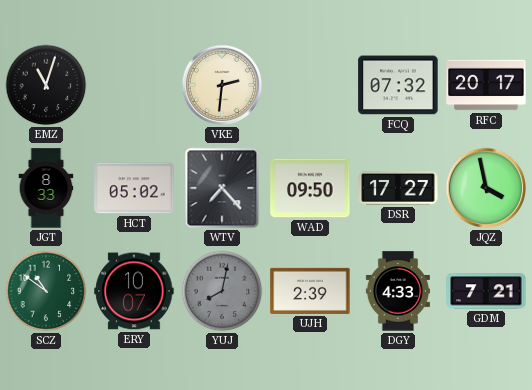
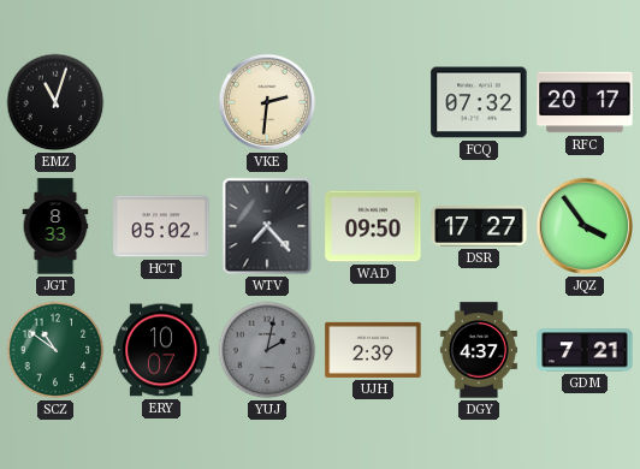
JQZ: 3:58 -> 3:54
YUJ: 8:02 -> 2:02
DGY: 4:33 -> 4:37
